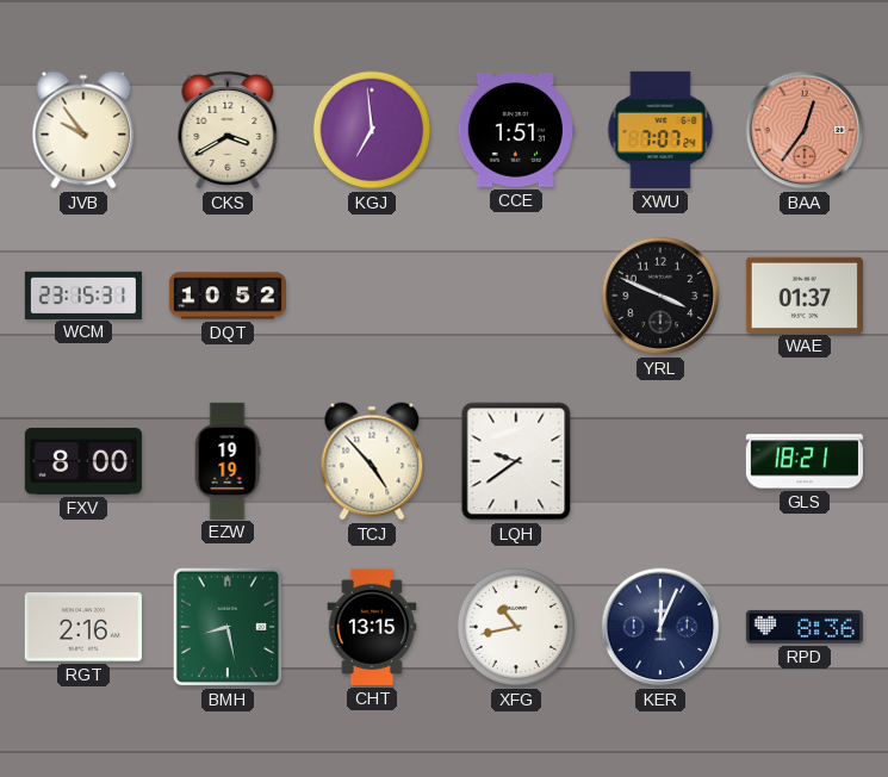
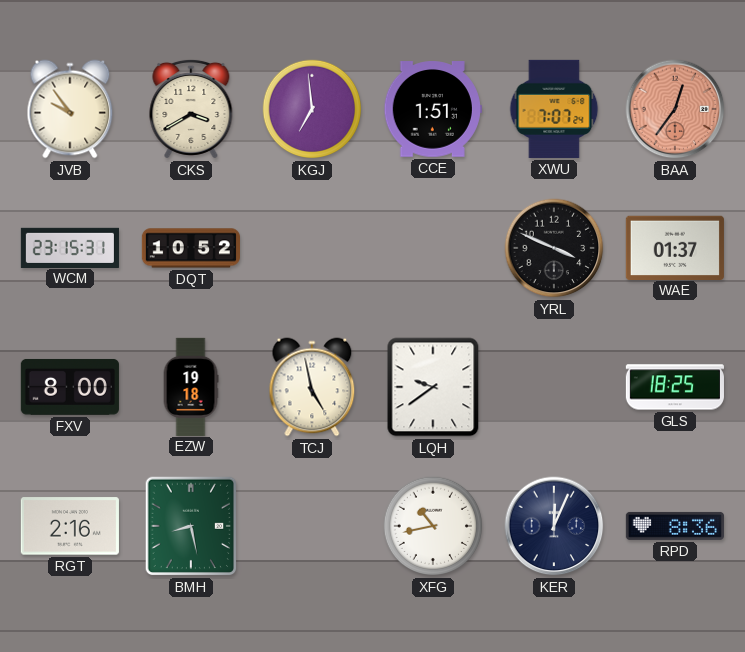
EZW: 19:19 -> 19:18
TCJ: 4:53 -> 4:58
GLS: 18:21 -> 18:25
CHT: 13:15 -> none
